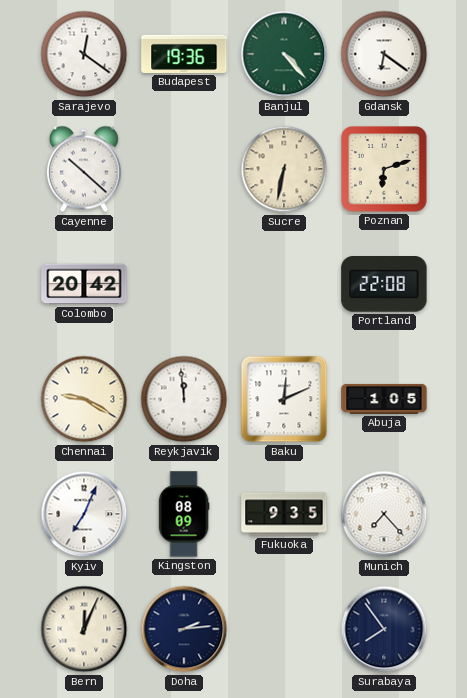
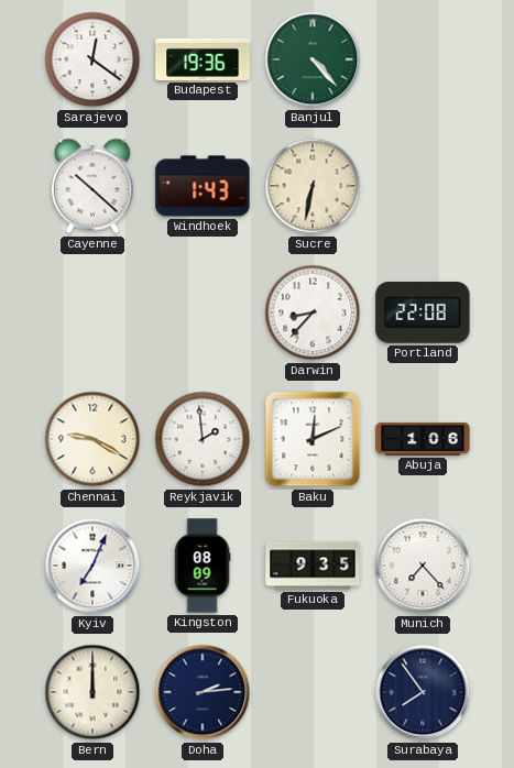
Gdansk: 6:21 -> none
Windhoek: none -> 1:43
Poznan: 6:12 -> none
Colombo: 20:42 -> none
Darwin: none -> 8:37
Reykjavik: 11:59 -> 1:59
Abuja: 1:05 -> 1:06
Bern: 12:04 -> 12:00
